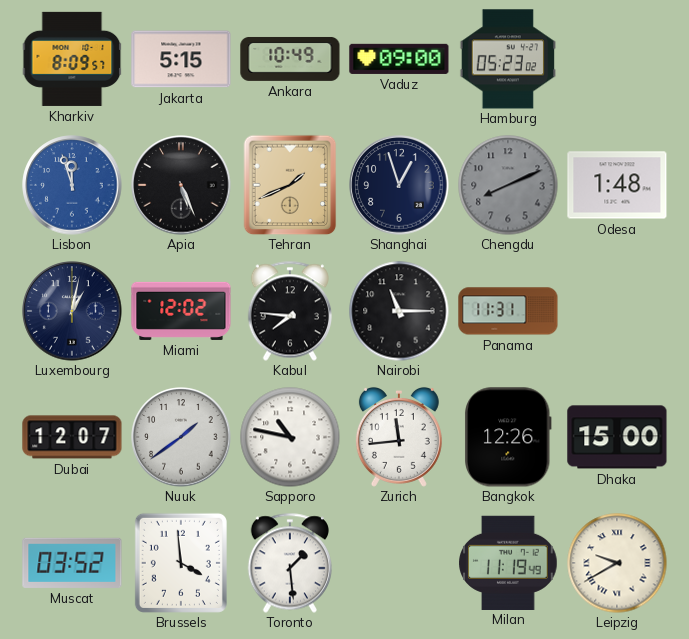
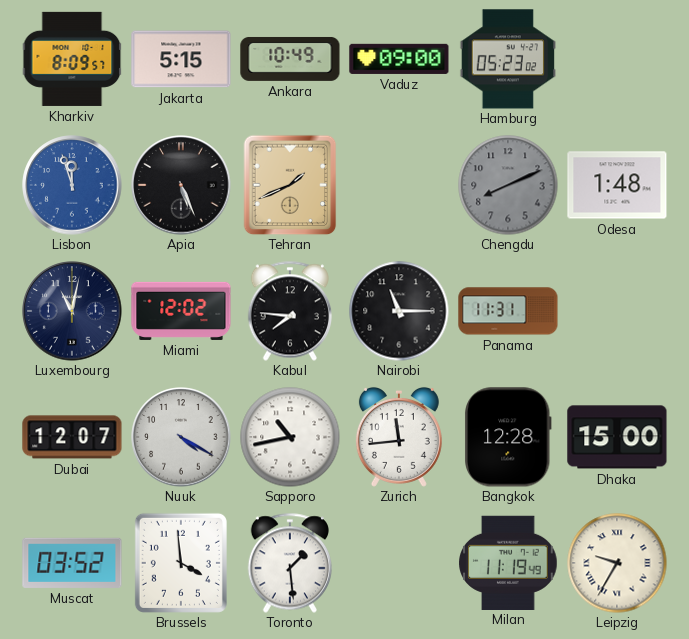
Shanghai: 12:57 -> none
Luxembourg: 1:02 -> 11:02
Nuuk: 1:39 -> 4:20
Sapporo: 10:47 -> 10:43
Bangkok: 12:26 -> 12:28
Leipzig: 9:40 -> 9:35
